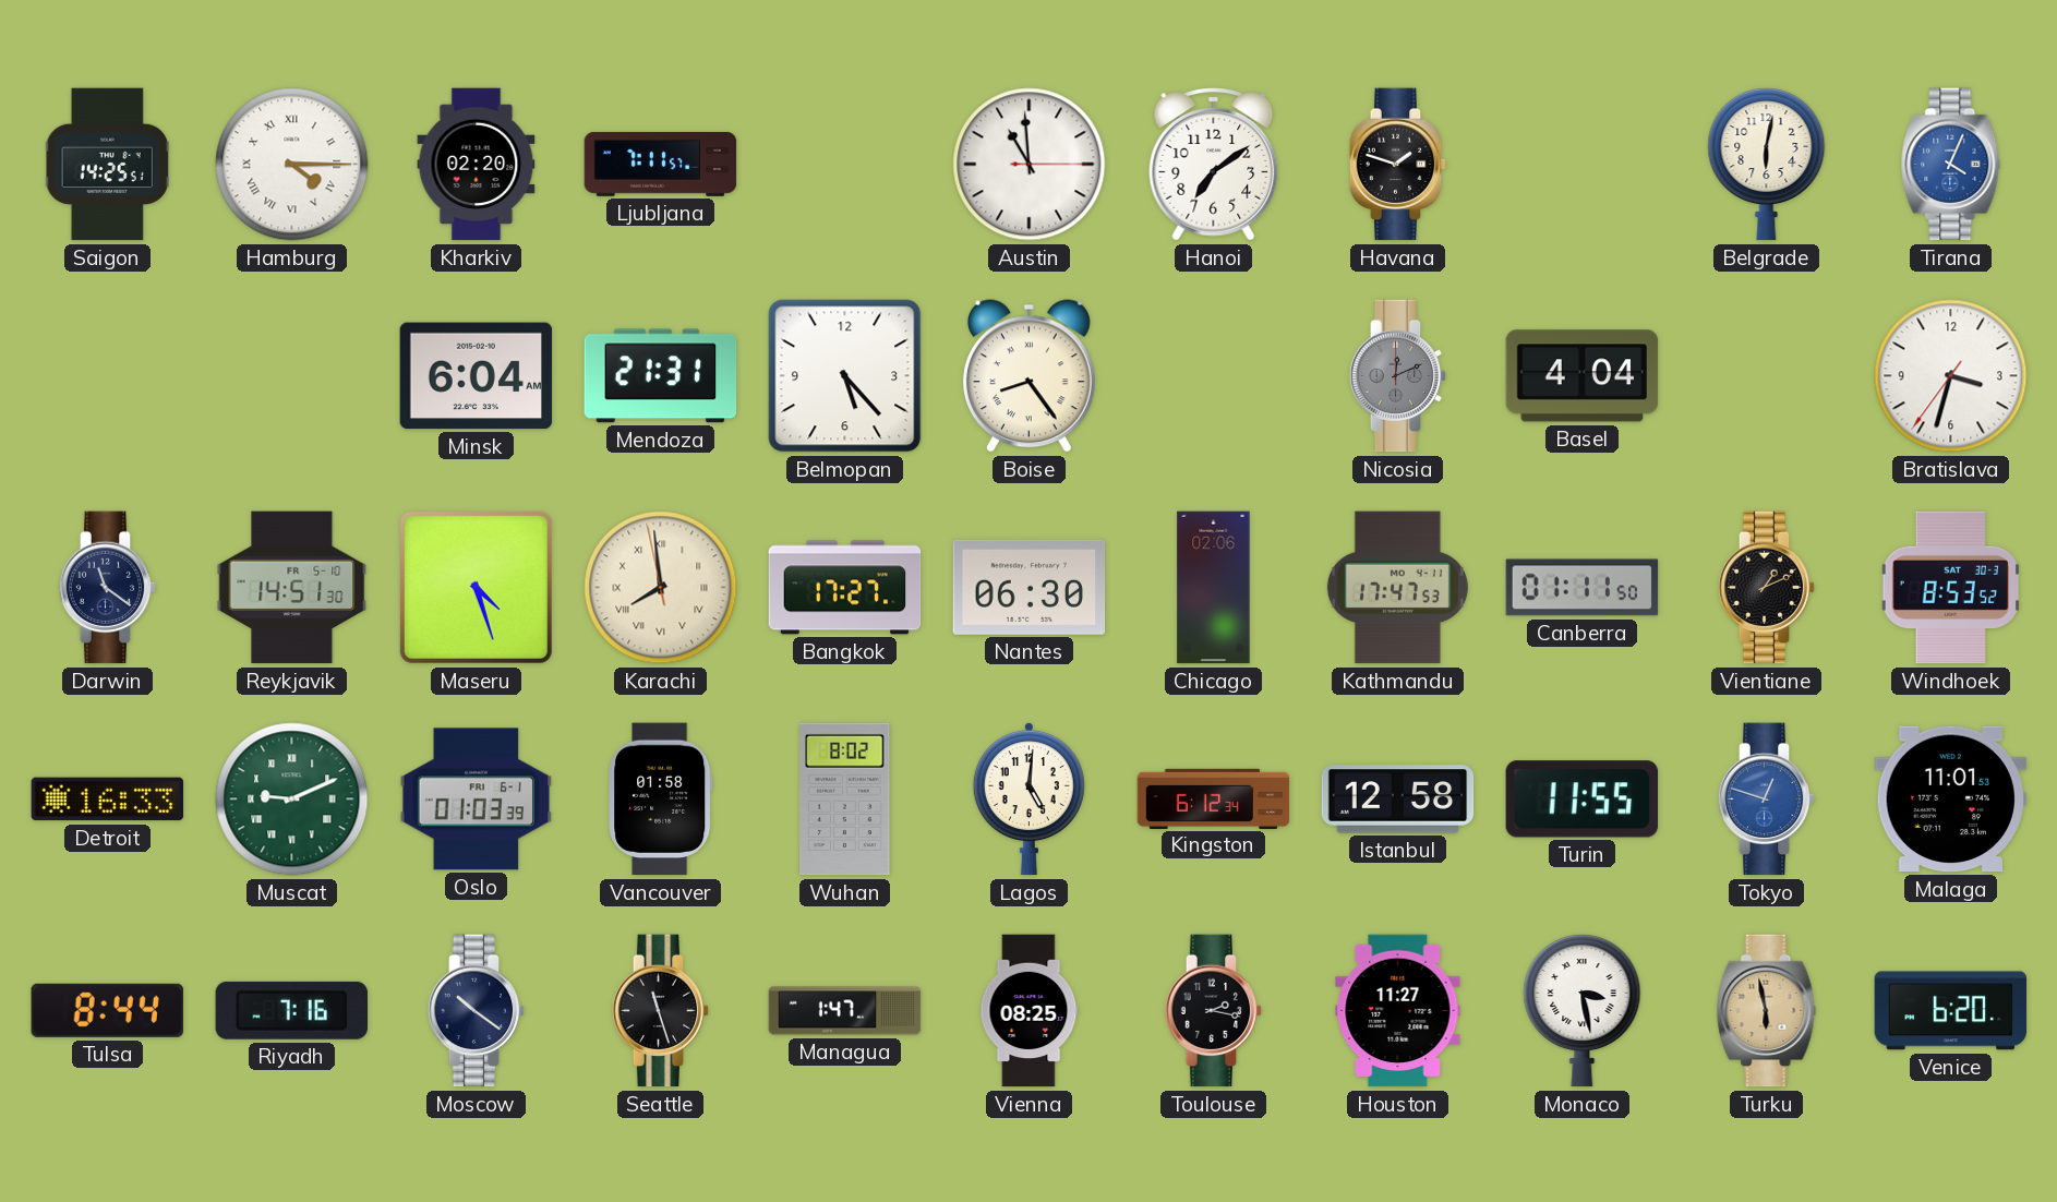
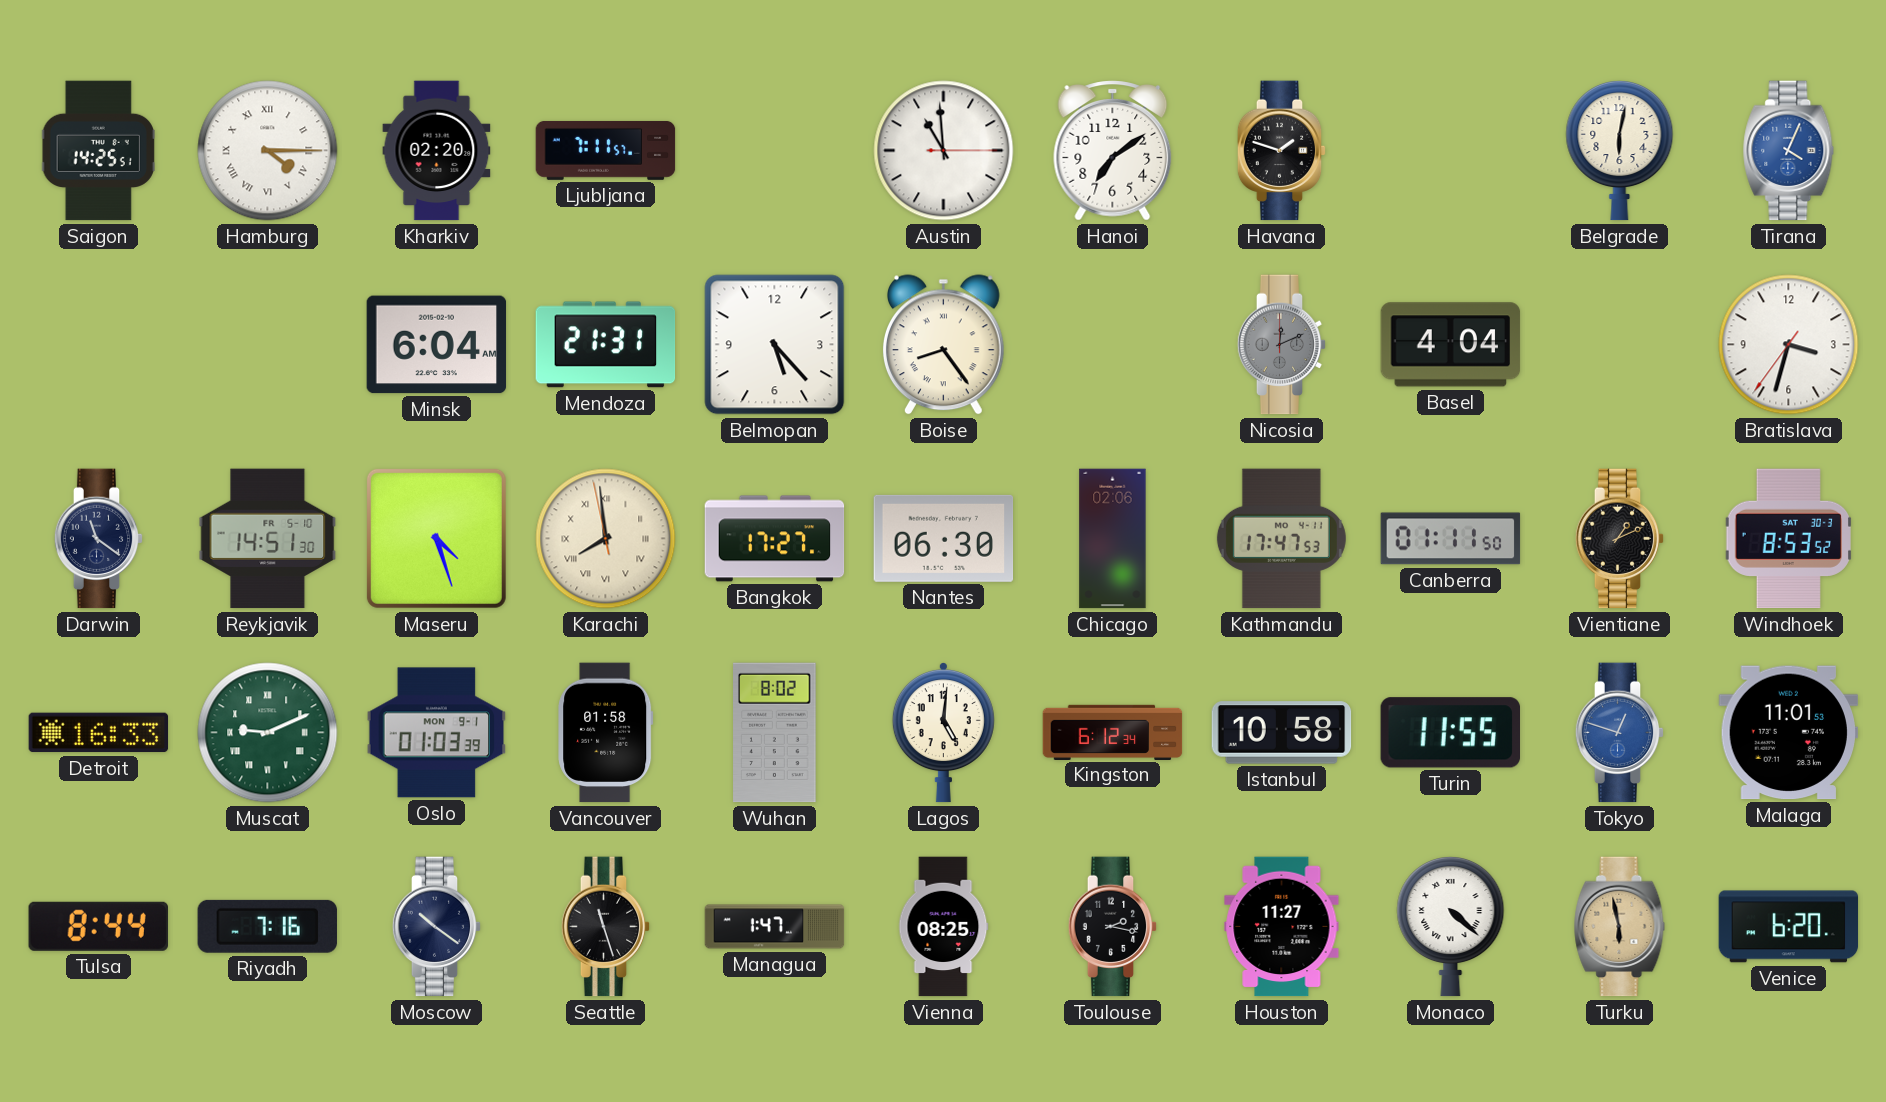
Oslo date: FRI 6-1 -> MON 9-1
Istanbul: 12:58 -> 10:58
Monaco: 3:28 -> 4:22
